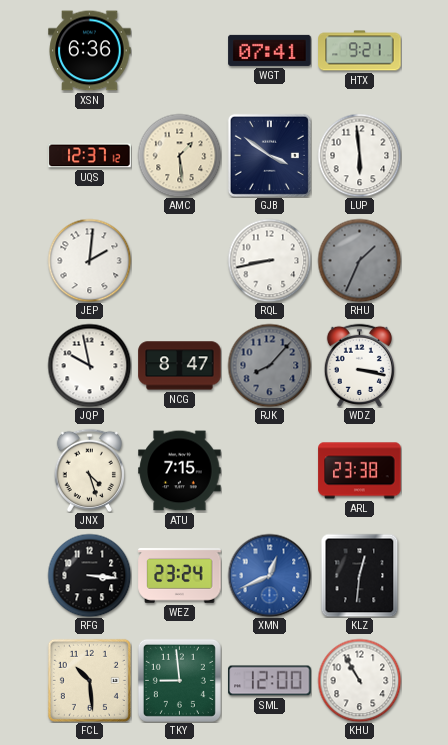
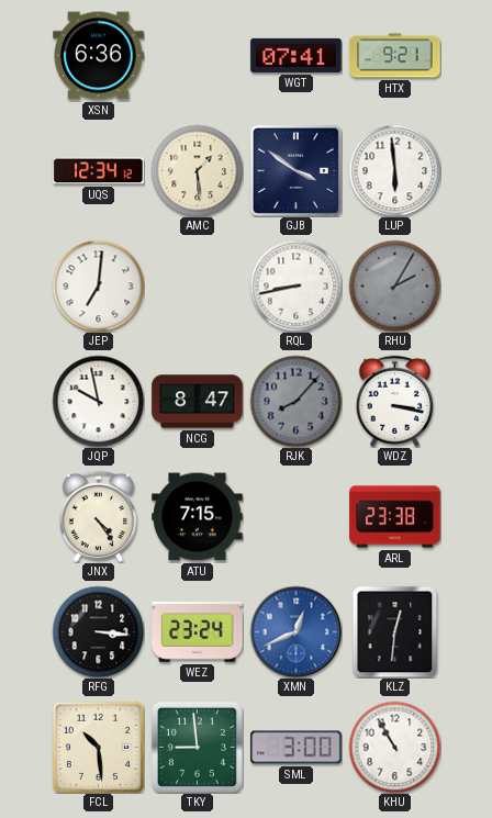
UQS: 12:37 -> 12:34
JEP: 2:01 -> 7:01
RHU: 1:34 -> 2:05
JNX: 4:27 -> 4:24
SML: 12:00 -> 3:00
